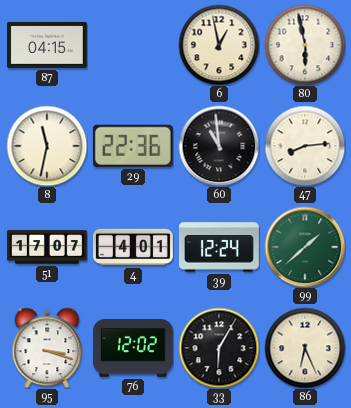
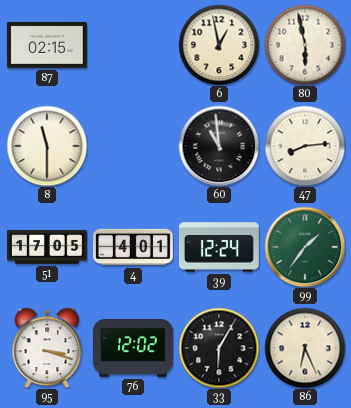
87: 04:15 -> 02:15
8: 11:32 -> 11:30
29: 22:36 -> none
51: 17:07 -> 17:05
99: 1:38 -> 1:36
